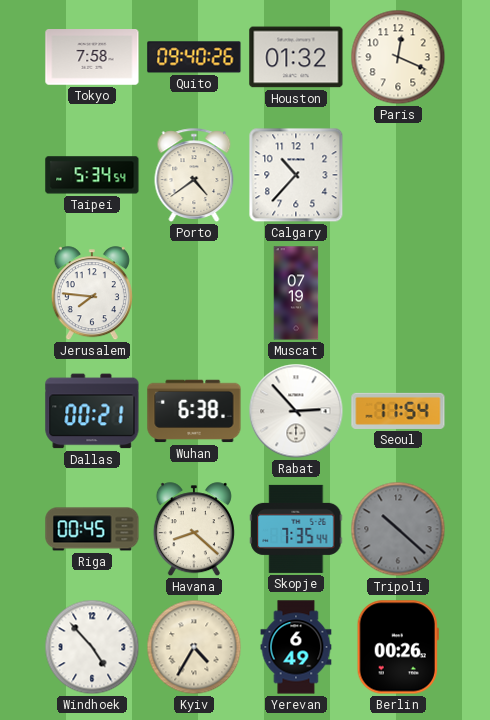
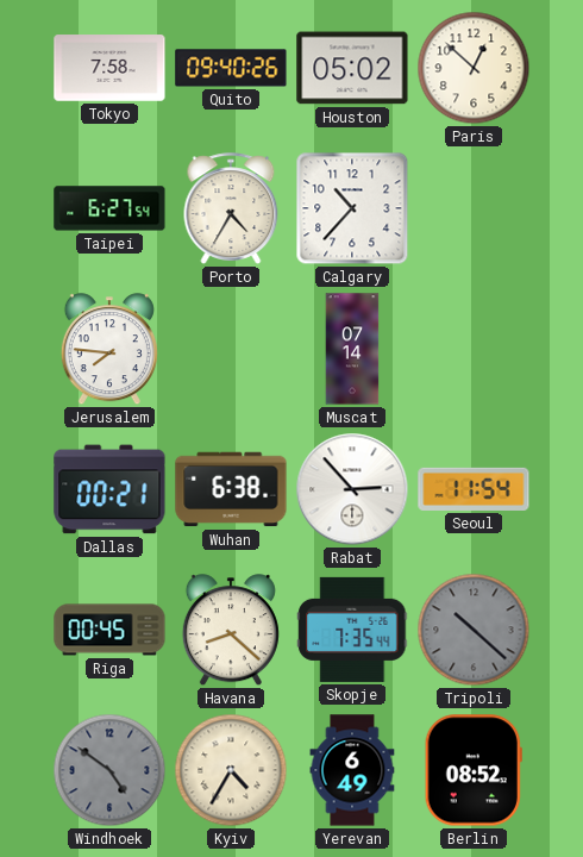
Houston: 01:32 -> 05:02
Paris: 12:19 -> 12:52
Taipei: 5:34 -> 6:27
Porto: 4:39 -> 4:35
Muscat: 07:19 -> 07:14
Windhoek: 4:53 -> 4:51
Windhoek dial: white -> grey
Berlin: 00:26 -> 08:52
